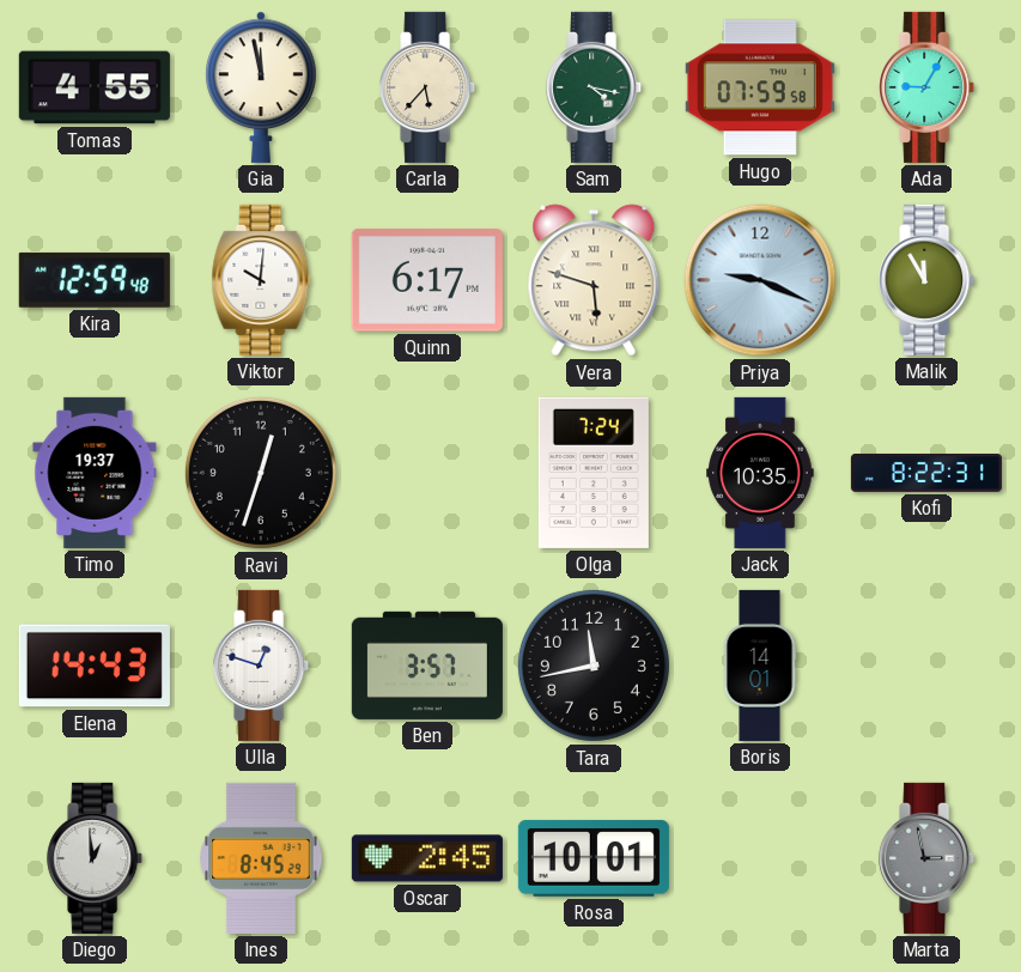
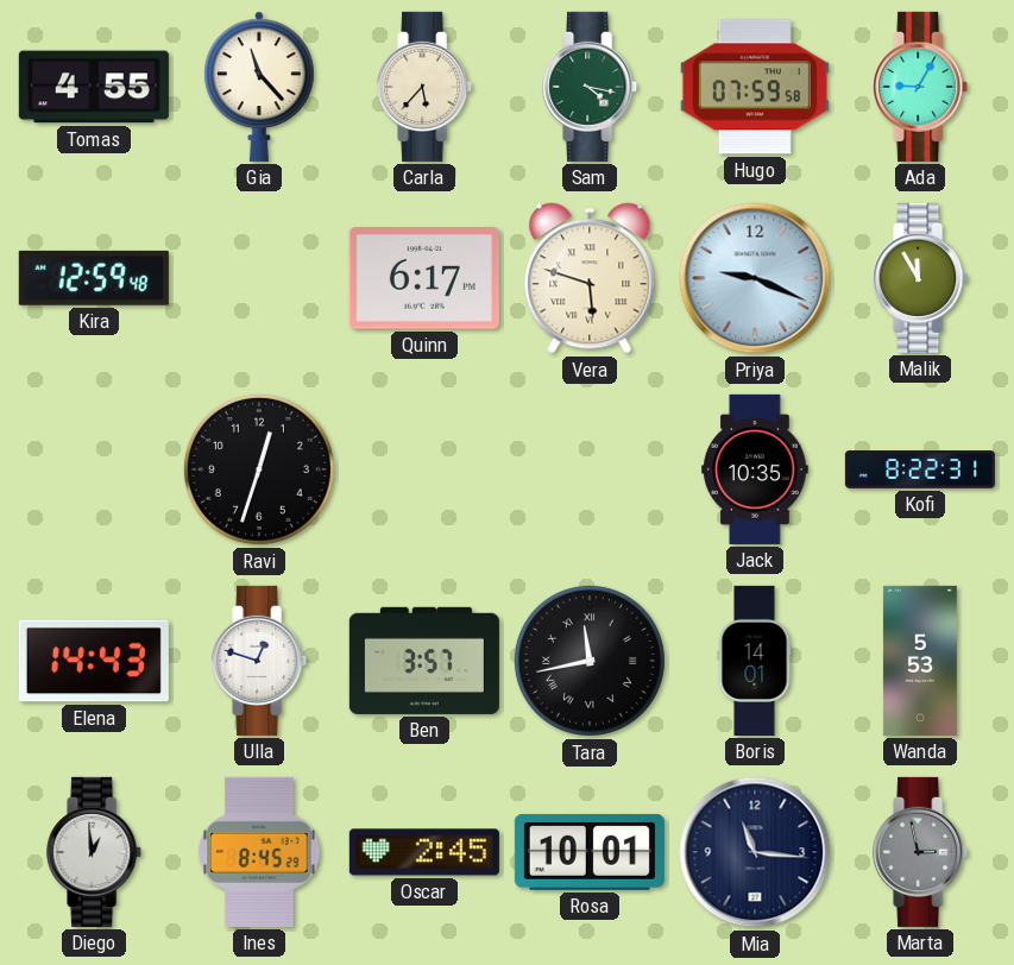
Gia: 11:58 -> 11:23
Viktor: 10:01 -> none
Timo: 19:37 -> none
Olga: 7:24 -> none
Tara numerals: Arabic -> Roman
Wanda: none -> 5:53
Mia: none -> 11:16
